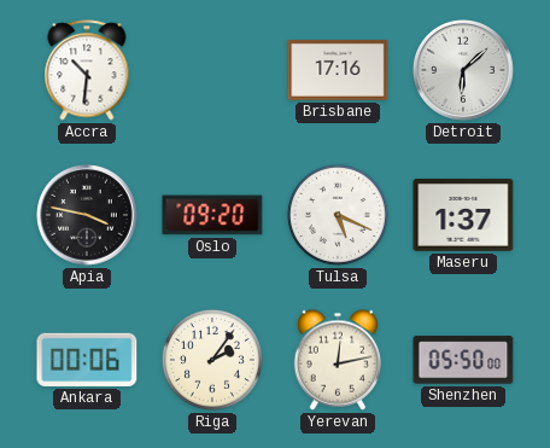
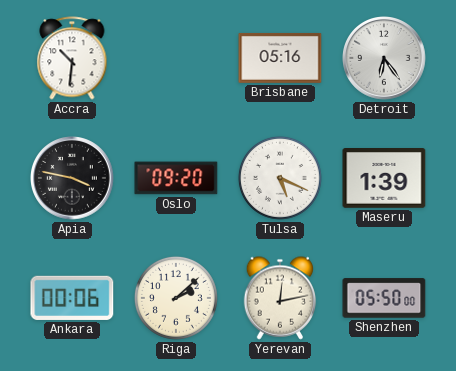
Brisbane: 17:16 -> 05:16
Detroit: 6:08 -> 6:24
Maseru: 1:37 -> 1:39
Riga: 2:06 -> 2:08
